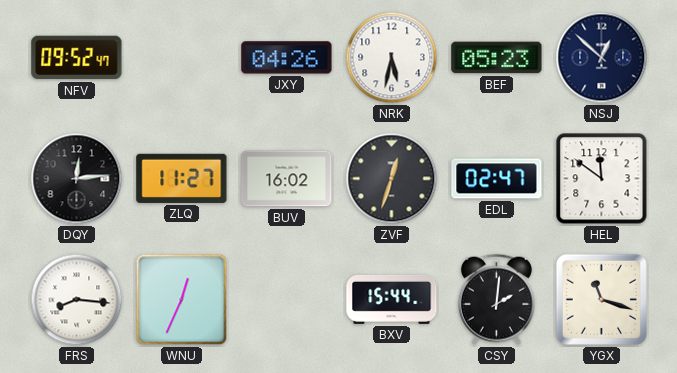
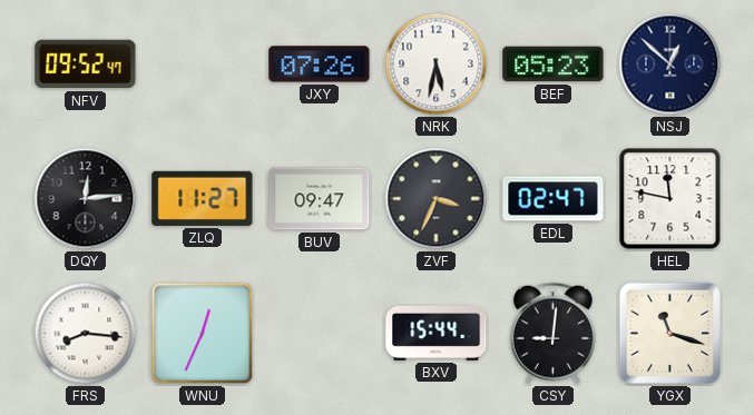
JXY: 04:26 -> 07:26
BUV: 16:02 -> 09:47
ZVF: 12:33 -> 3:34
HEL: 11:51 -> 11:47
CSY: 2:01 -> 9:01
